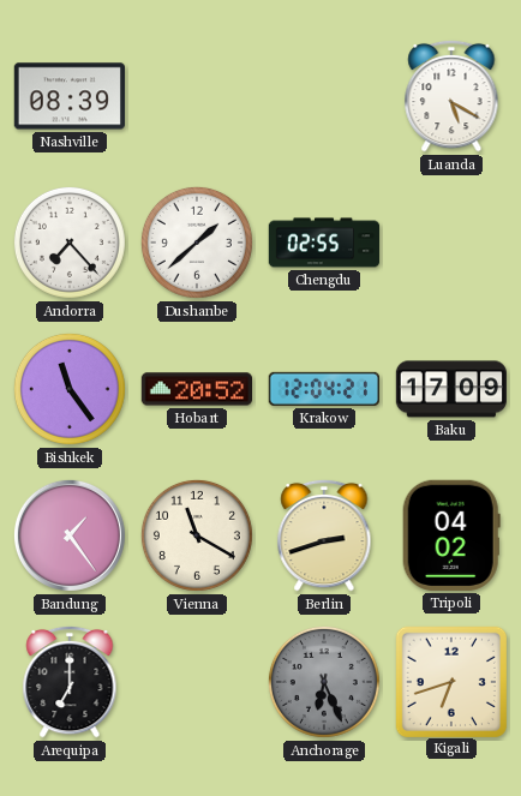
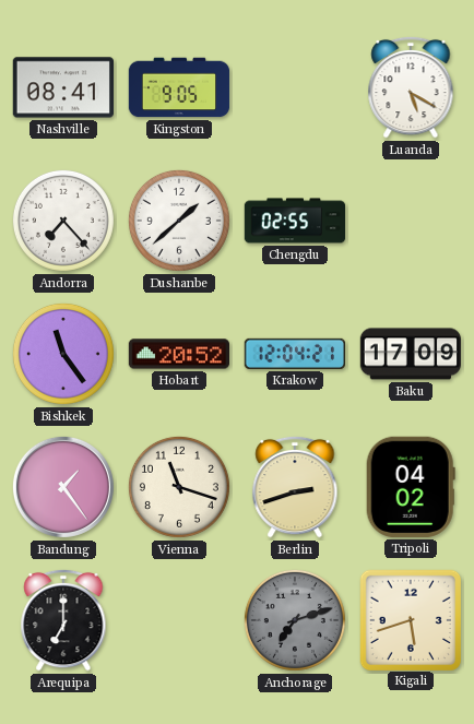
Nashville: 08:39 -> 08:41
Kingston: none -> 9:05
Vienna: 11:20 -> 11:18
Anchorage: 6:26 -> 7:12
Kigali: 6:42 -> 5:42
